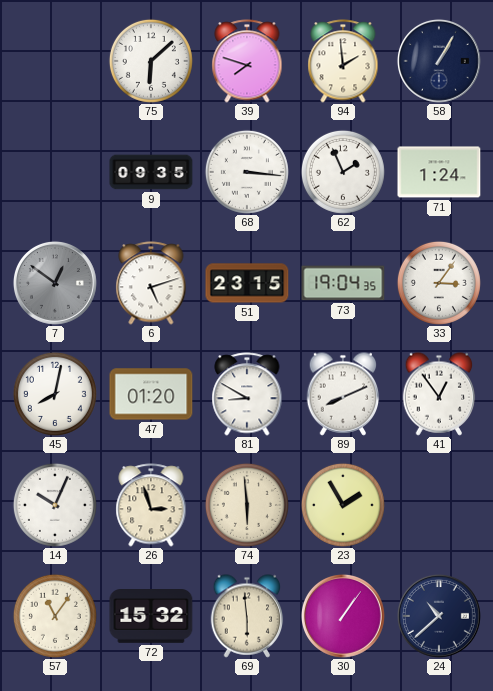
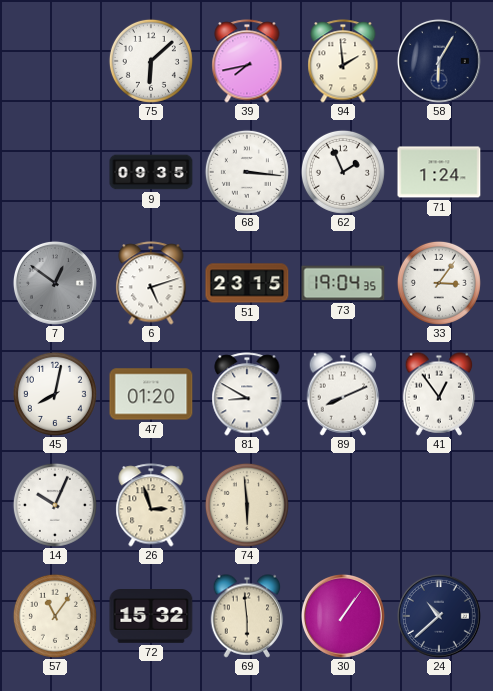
39: 7:48 -> 7:43
58: 1:05 -> 6:05
23: 1:55 -> none
